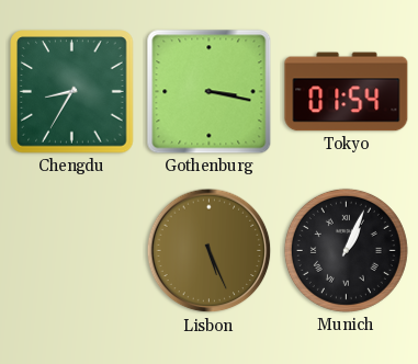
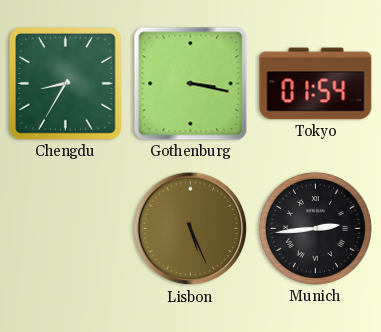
Munich: 1:04 -> 2:44
